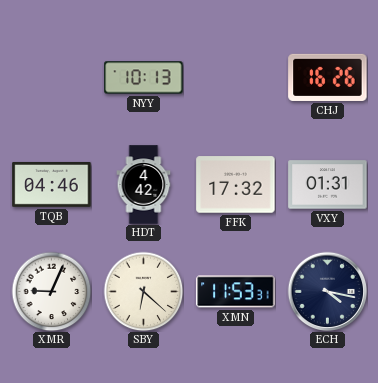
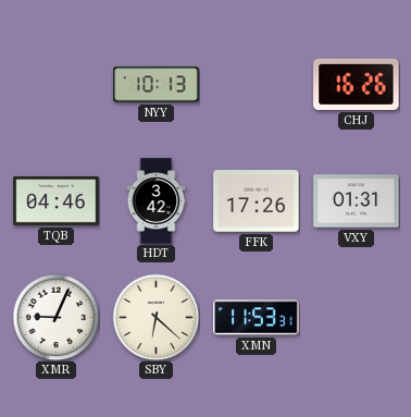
HDT: 4:42 -> 3:42
FFK: 17:32 -> 17:26
ECH: 4:17 -> none
